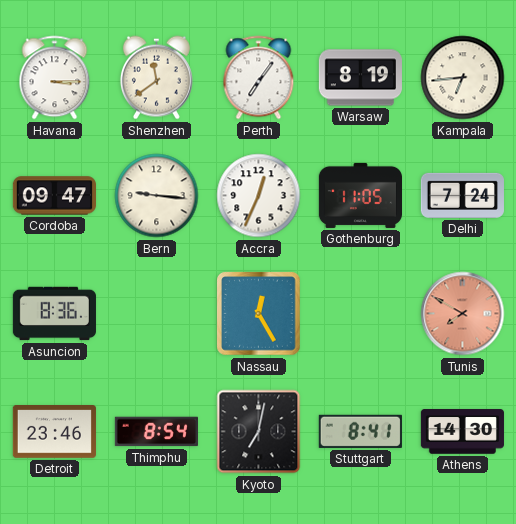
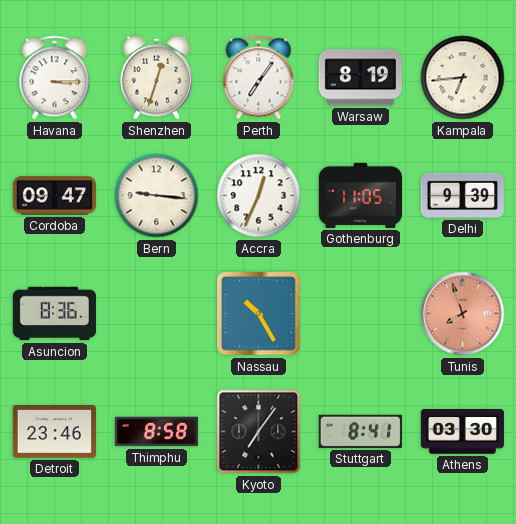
Shenzhen: 11:39 -> 12:33
Delhi: 7:24 -> 9:39
Nassau: 12:25 -> 10:25
Tunis: 7:50 -> 7:57
Thimphu: 8:54 -> 8:58
Kyoto: 7:02 -> 7:06
Athens: 14:30 -> 03:30
